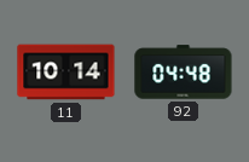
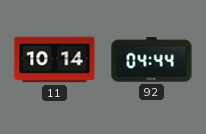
92: 04:48 -> 04:44
